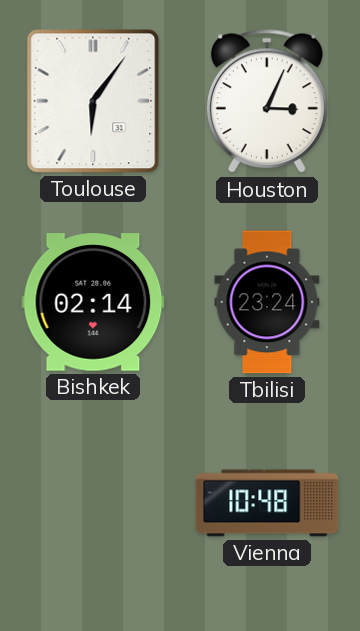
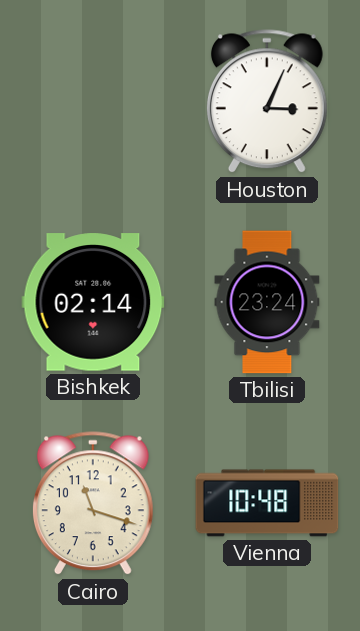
Toulouse: 6:06 -> none
Cairo: none -> 11:18
